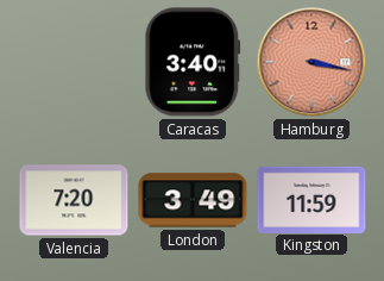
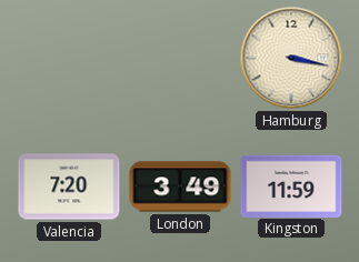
Caracas: 3:40 -> none
Hamburg dial: salmon -> cream
